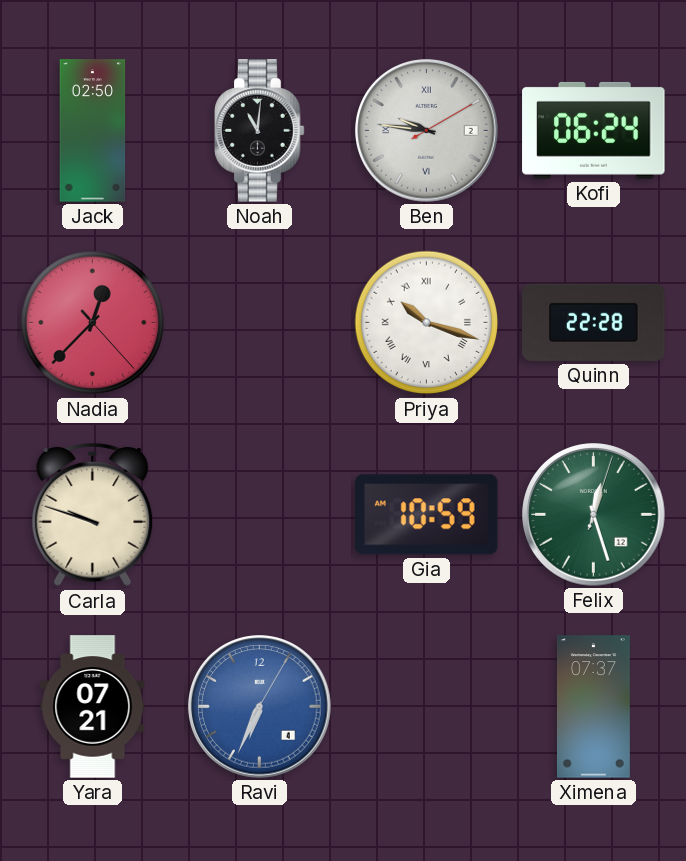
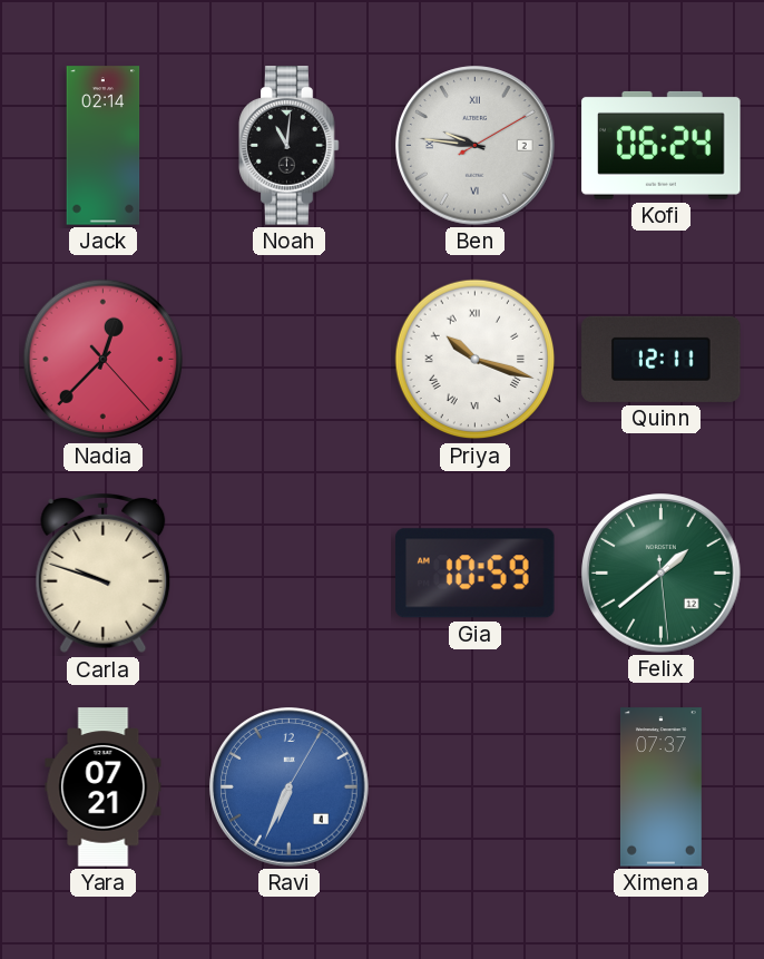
Jack: 02:50 -> 02:14
Quinn: 22:28 -> 12:11
Felix: 12:27 -> 1:38
